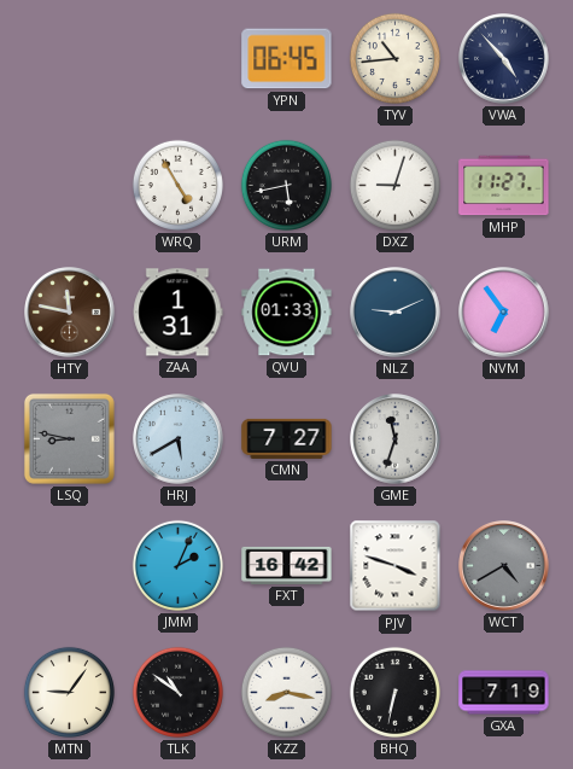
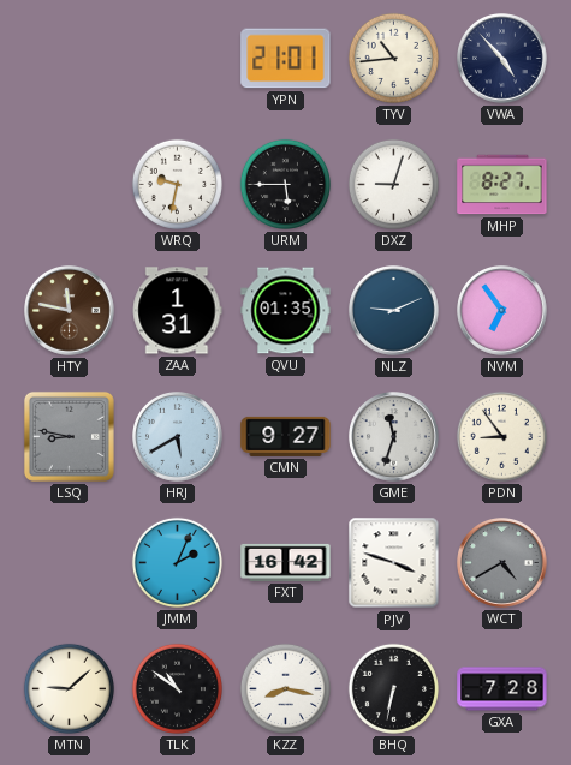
YPN: 06:45 -> 21:01
WRQ: 4:55 -> 9:32
URM: 5:43 -> 5:45
MHP: 11:27 -> 8:27
QVU: 01:33 -> 01:35
CMN: 7:27 -> 9:27
PDN: none -> 8:54
MTN: 9:06 -> 9:08
GXA: 7:19 -> 7:28
